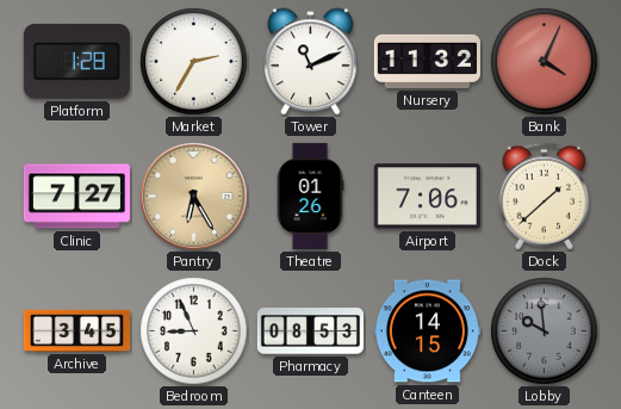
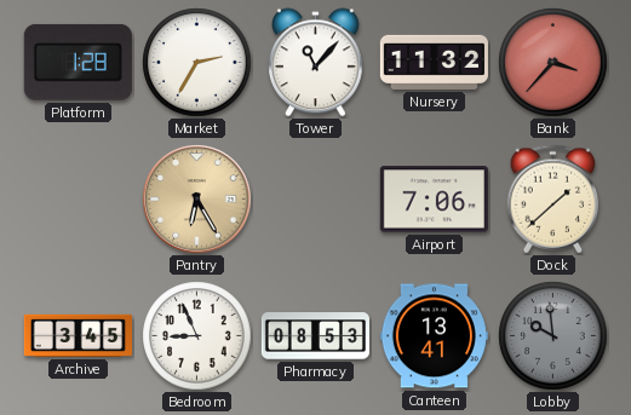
Tower: 11:11 -> 11:07
Bank: 4:04 -> 3:37
Clinic: 7:27 -> none
Theatre: 01:26 -> none
Canteen: 14:15 -> 13:41
